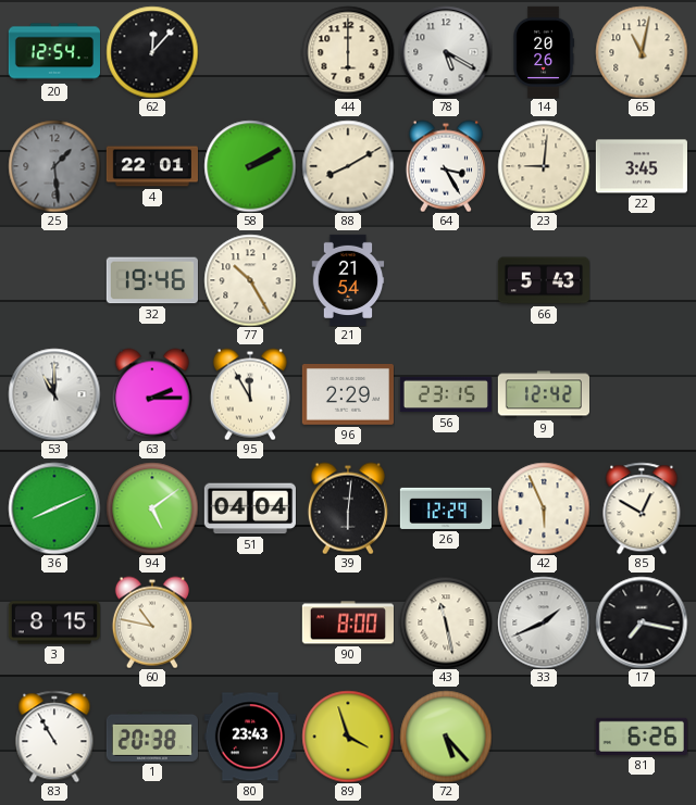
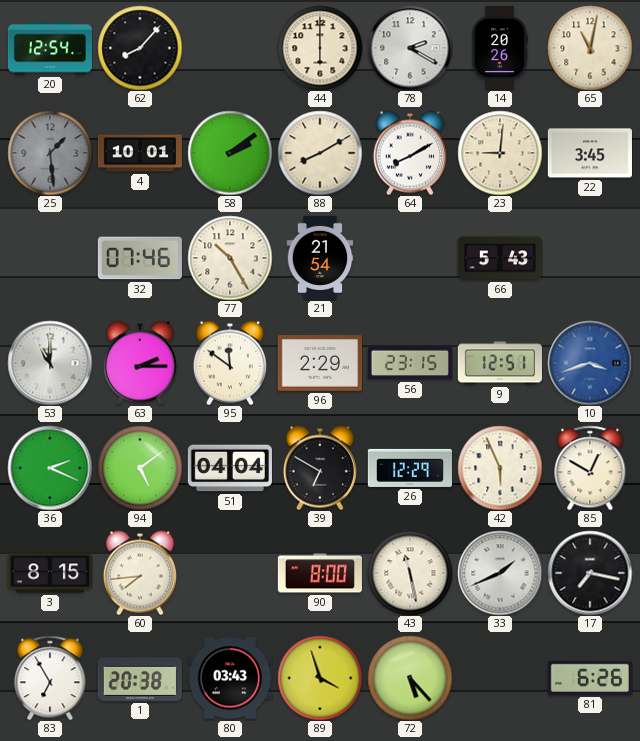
62: 12:07 -> 8:07
78: 5:20 -> 2:20
4: 22:01 -> 10:01
58: 2:10 -> 2:09
64: 3:25 -> 8:10
32: 19:46 -> 07:46
95: 11:55 -> 11:51
9: 12:42 -> 12:51
10: none -> 3:42
36: 8:11 -> 2:19
39: 6:01 -> 6:50
60: 10:47 -> 7:44
83: 10:55 -> 6:55
80: 23:43 -> 03:43
